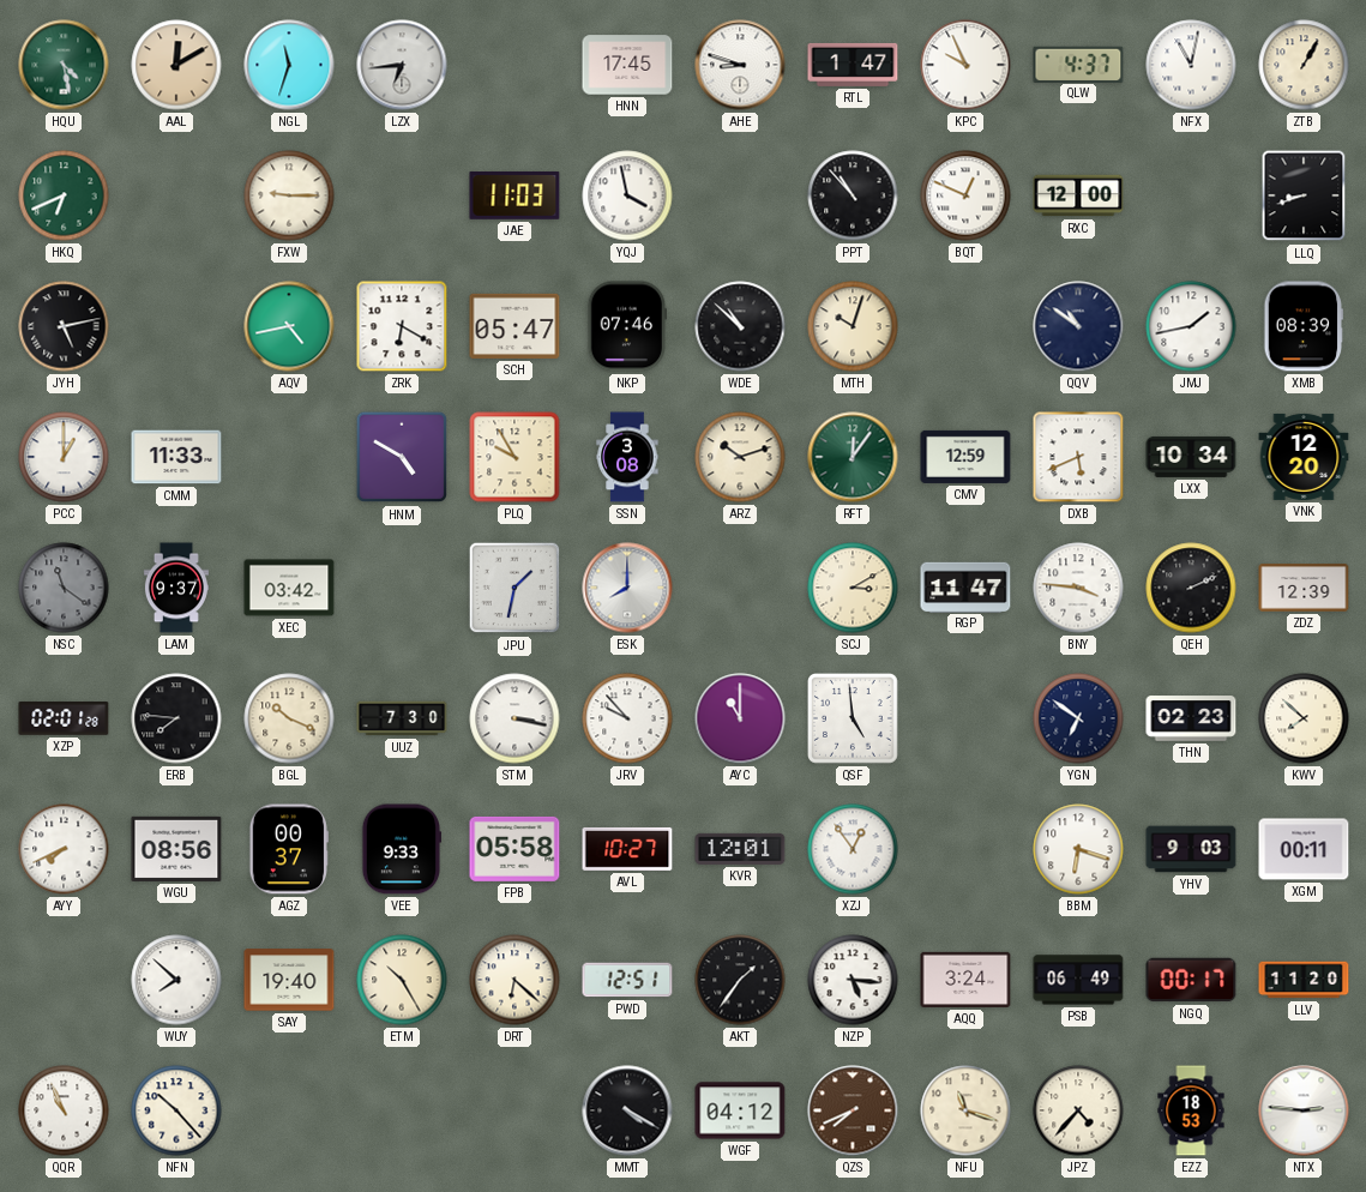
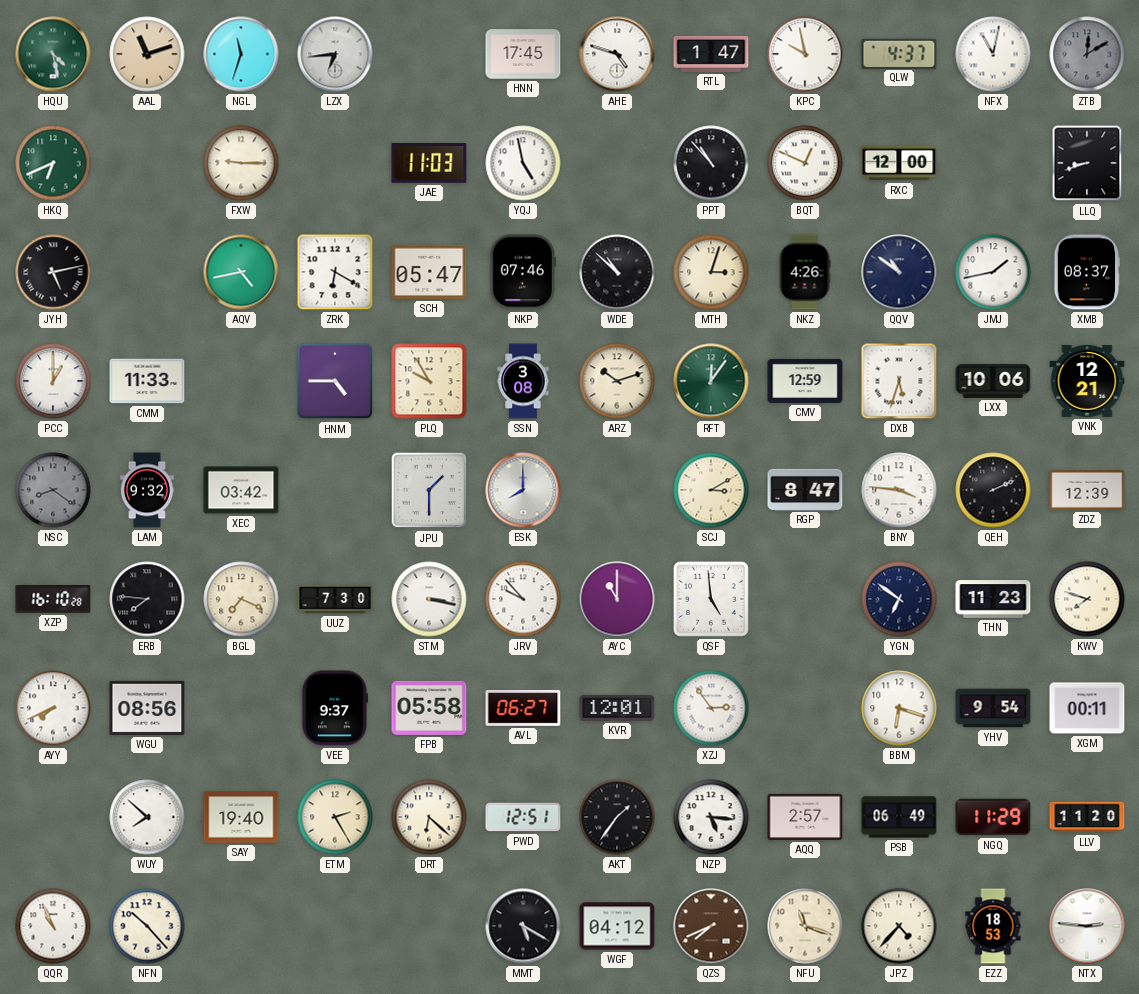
AAL: 12:10 -> 11:12
AHE: 8:48 -> 4:48
KPC: 9:56 -> 9:58
ZTB: 1:05 -> 12:10
ZTB dial: cream -> grey
YQJ: 3:58 -> 4:58
MTH: 10:03 -> 3:03
NKZ: none -> 4:26
XMB: 08:39 -> 08:37
HNM: 4:50 -> 4:45
DXB: 5:41 -> 5:33
LXX: 10:34 -> 10:06
VNK: 12:20 -> 12:21
NSC: 11:21 -> 8:21
LAM: 9:37 -> 9:32
JPU: 1:32 -> 1:30
RGP: 11:47 -> 8:47
XZP: 02:01 -> 16:10
BGL: 10:19 -> 7:19
THN: 02:23 -> 11:23
KWV: 7:52 -> 7:48
AGZ: 00:37 -> none
VEE: 9:33 -> 9:37
AVL: 10:27 -> 06:27
XZJ: 12:54 -> 2:54
YHV: 9:03 -> 9:54
ETM: 10:25 -> 2:25
AQQ: 3:24 -> 2:57
NGQ: 00:17 -> 11:29
MMT: 4:20 -> 5:20
